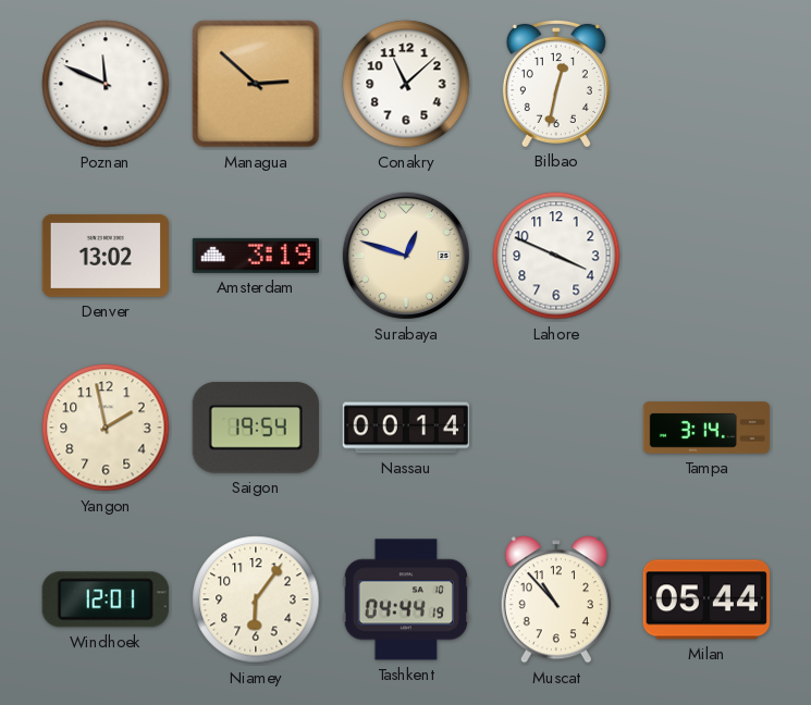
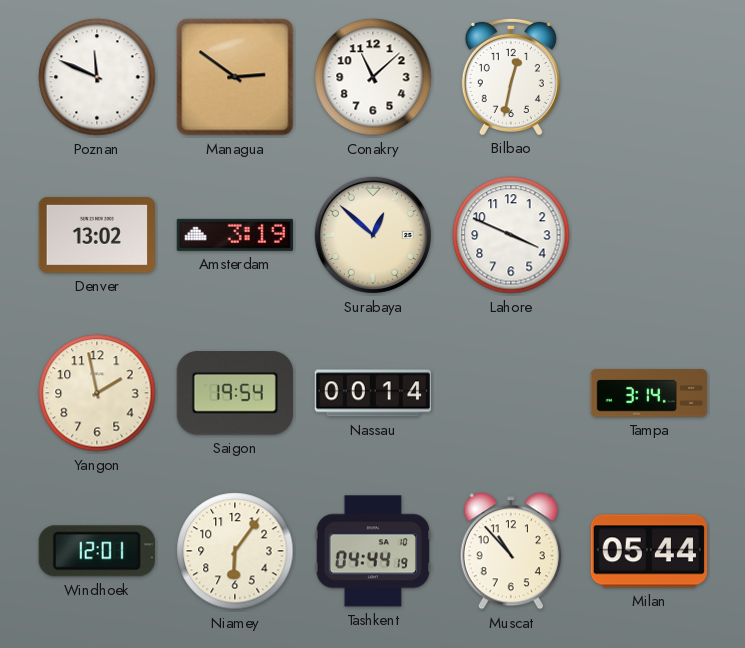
Managua: 2:52 -> 2:51
Surabaya: 12:48 -> 12:52
